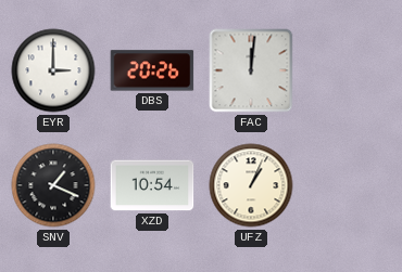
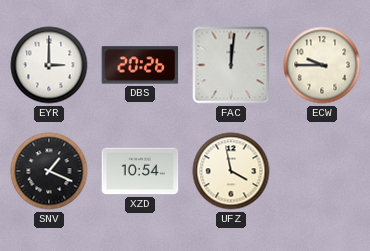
ECW: none -> 9:45
UFZ: 1:04 -> 3:58
